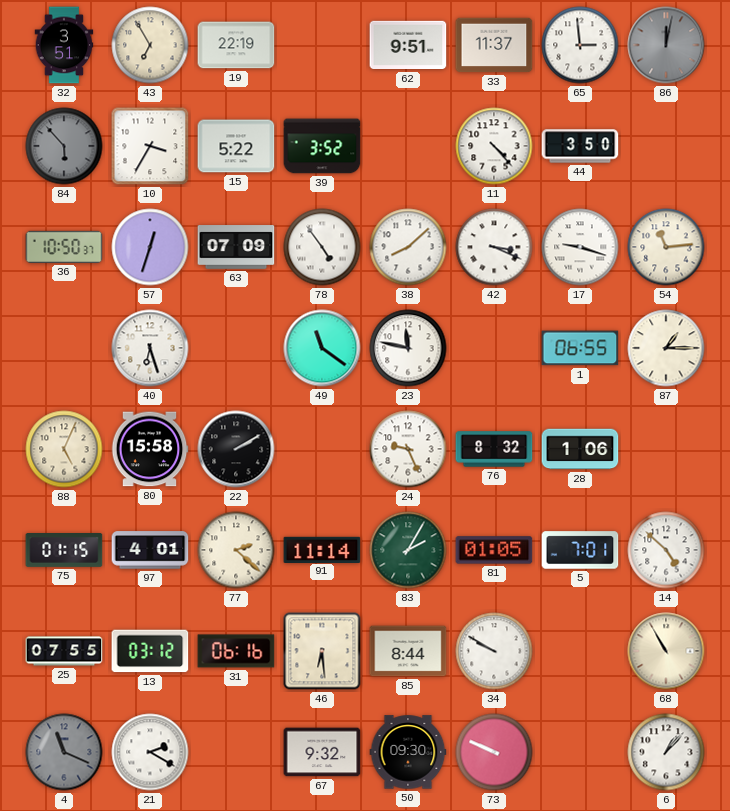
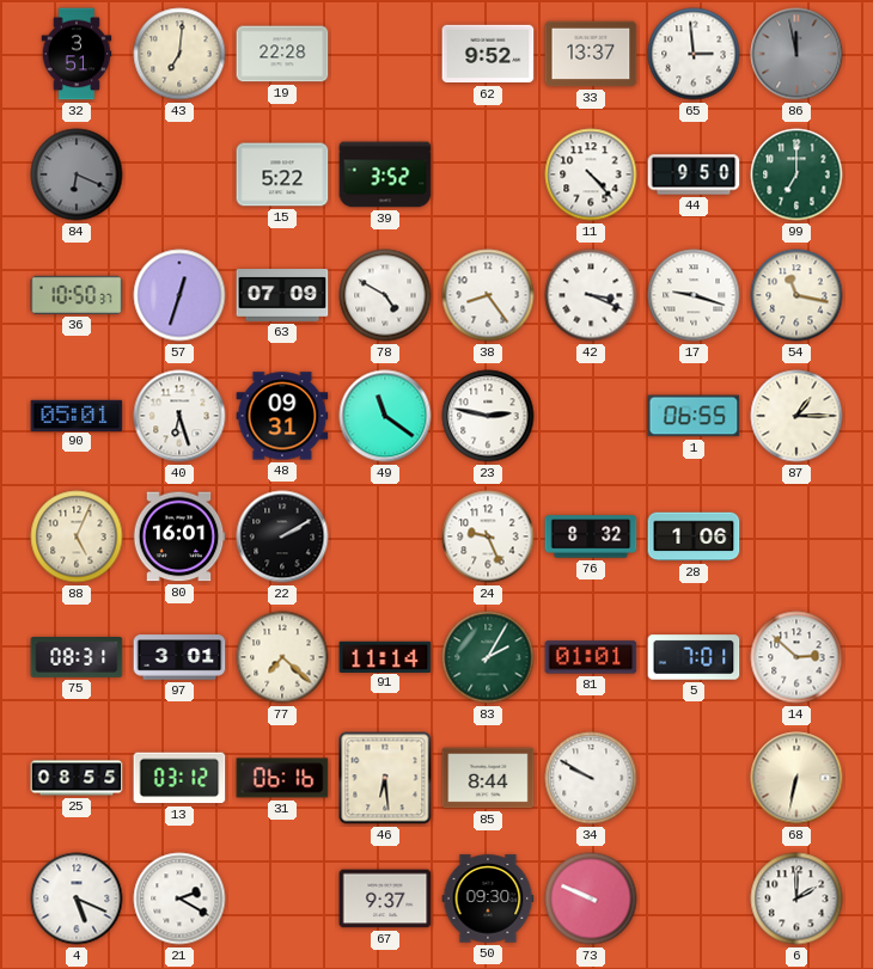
43: 6:55 -> 7:01
19: 22:19 -> 22:28
62: 9:51 -> 9:52
33: 11:37 -> 13:37
86: 12:02 -> 11:58
84: 5:53 -> 6:19
10: 3:35 -> none
44: 3:50 -> 9:50
99: none -> 7:00
78: 4:54 -> 4:50
38: 8:08 -> 8:24
54: 11:14 -> 11:17
90: none -> 05:01
48: none -> 09:31
23: 11:47 -> 2:47
80: 15:58 -> 16:01
75: 01:15 -> 08:31
97: 4:01 -> 3:01
77: 2:22 -> 7:22
81: 01:05 -> 01:01
14: 4:52 -> 2:52
25: 07:55 -> 08:55
68: 10:55 -> 6:32
4: 11:19 -> 5:19
4 dial: grey -> white
67: 9:32 -> 9:37
6: 1:07 -> 2:00
